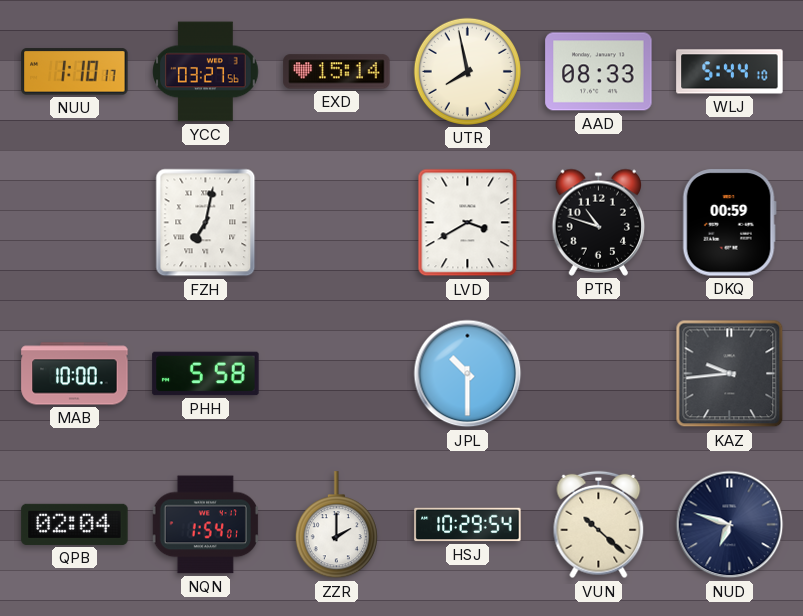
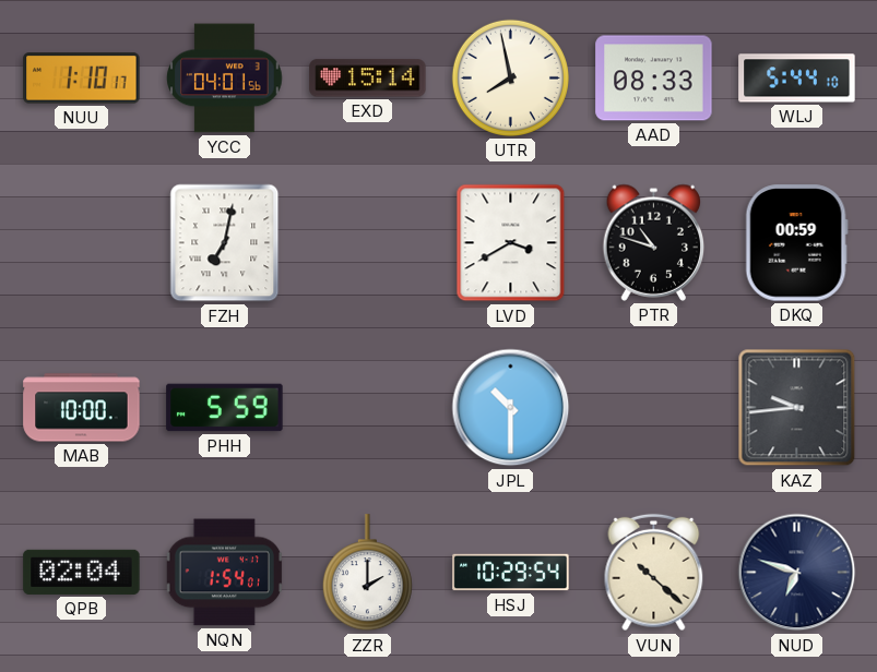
YCC: 03:27 -> 04:01
PHH: 5:58 -> 5:59
